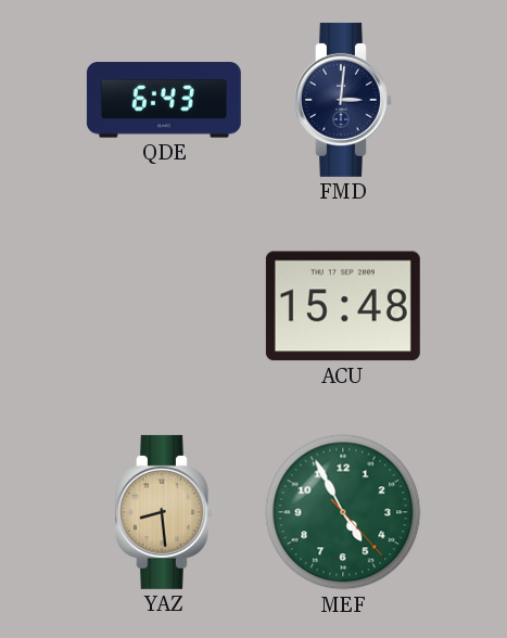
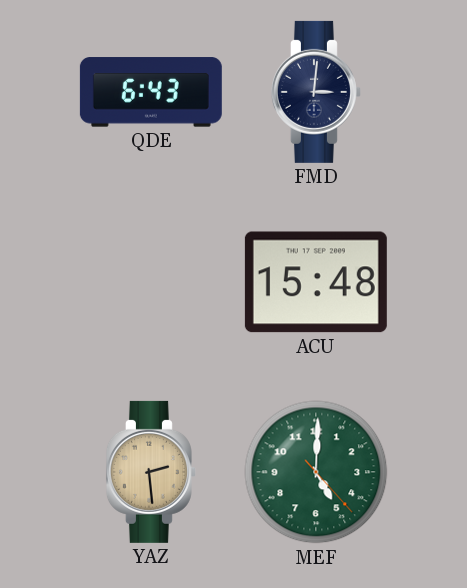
YAZ: 8:29 -> 2:29
MEF: 4:55 -> 5:00
